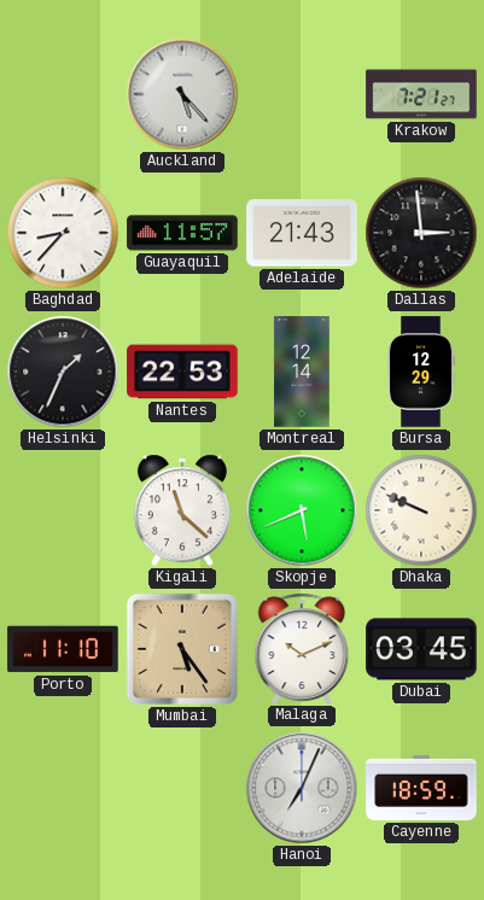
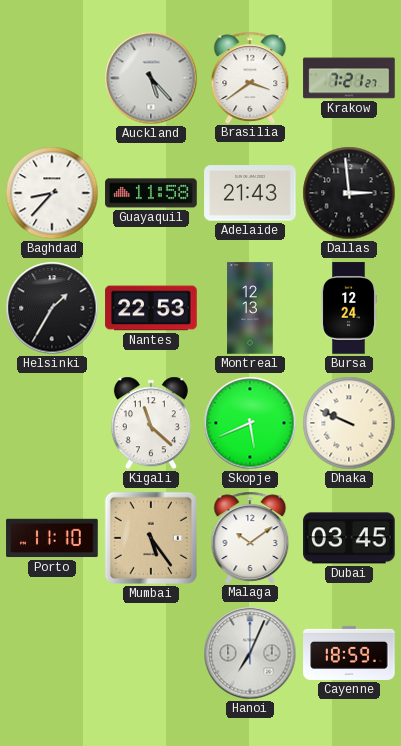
Brasilia: none -> 3:39
Guayaquil: 11:57 -> 11:58
Helsinki: 1:34 -> 1:35
Montreal: 12:14 -> 12:13
Bursa: 12:29 -> 12:24
Malaga: 10:11 -> 10:09
